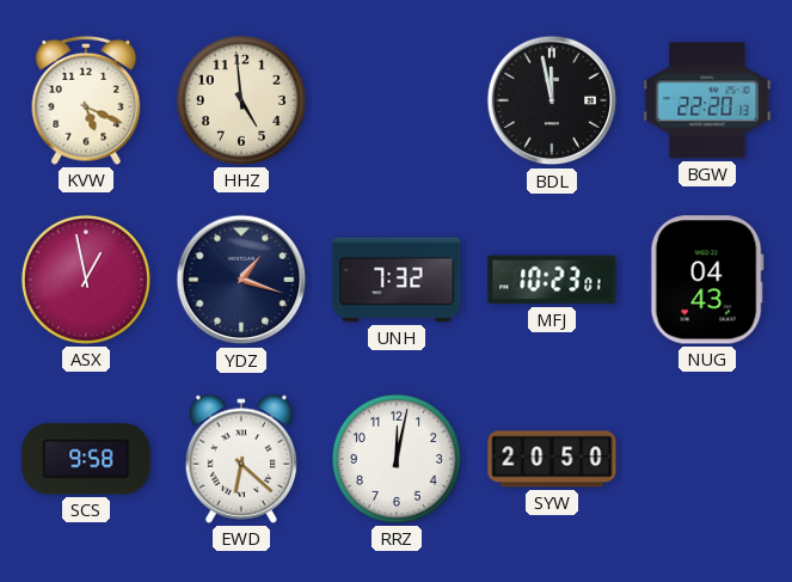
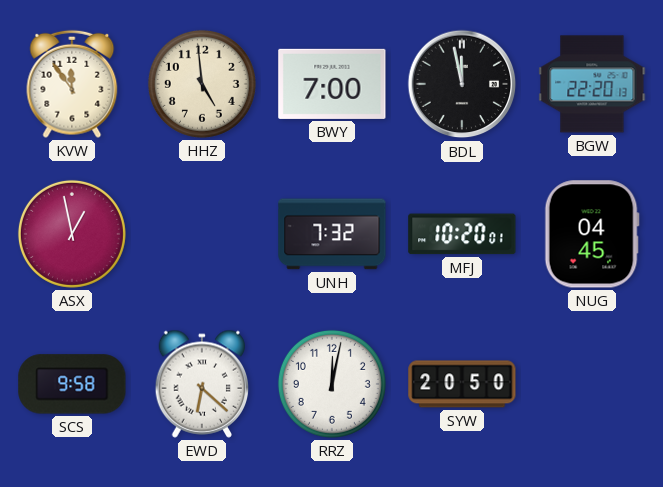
KVW: 5:19 -> 11:54
BWY: none -> 7:00
YDZ: 1:18 -> none
MFJ: 10:23 -> 10:20
NUG: 04:43 -> 04:45
